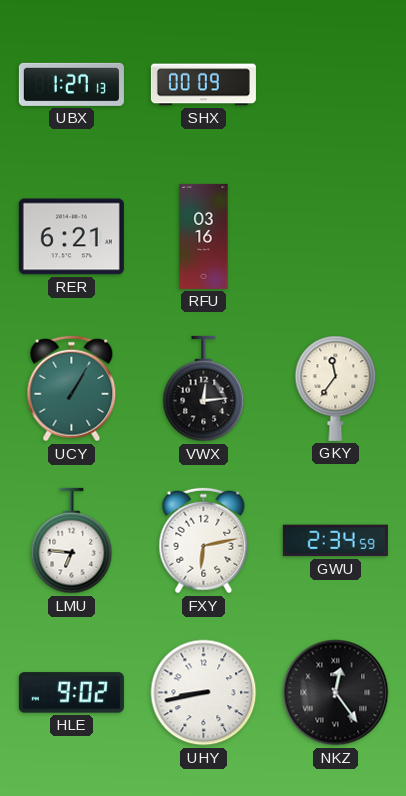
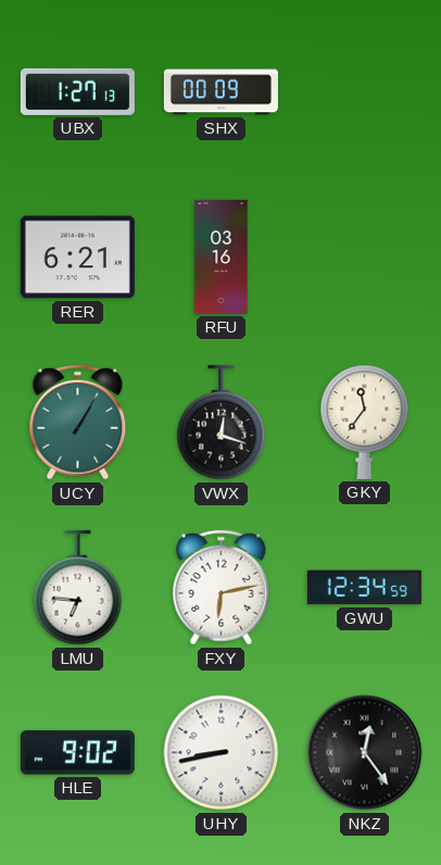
VWX: 12:14 -> 12:18
GWU: 2:34 -> 12:34
